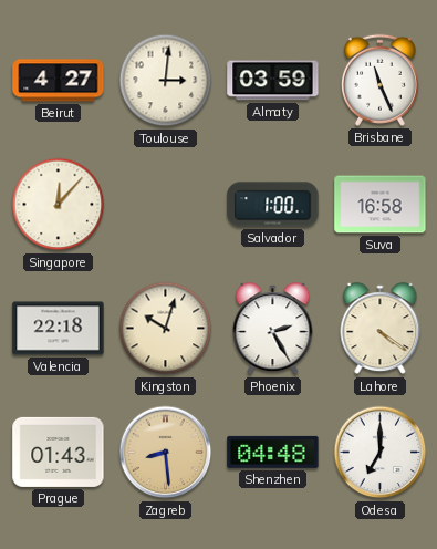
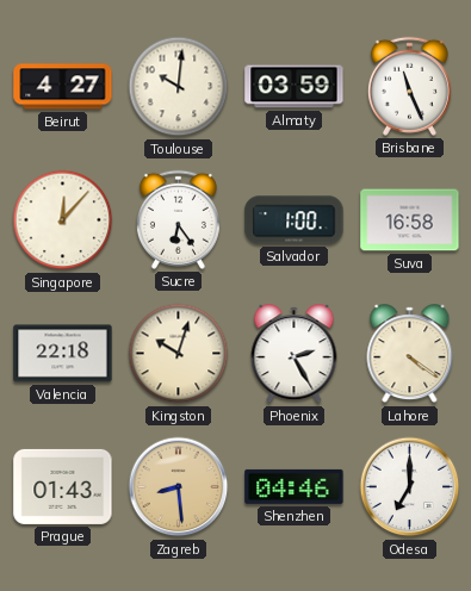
Toulouse: 3:01 -> 10:01
Sucre: none -> 6:24
Shenzhen: 04:48 -> 04:46
